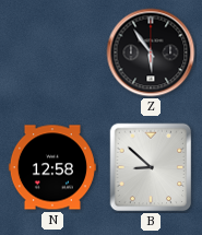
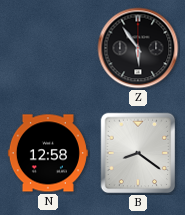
B: 8:52 -> 8:21
